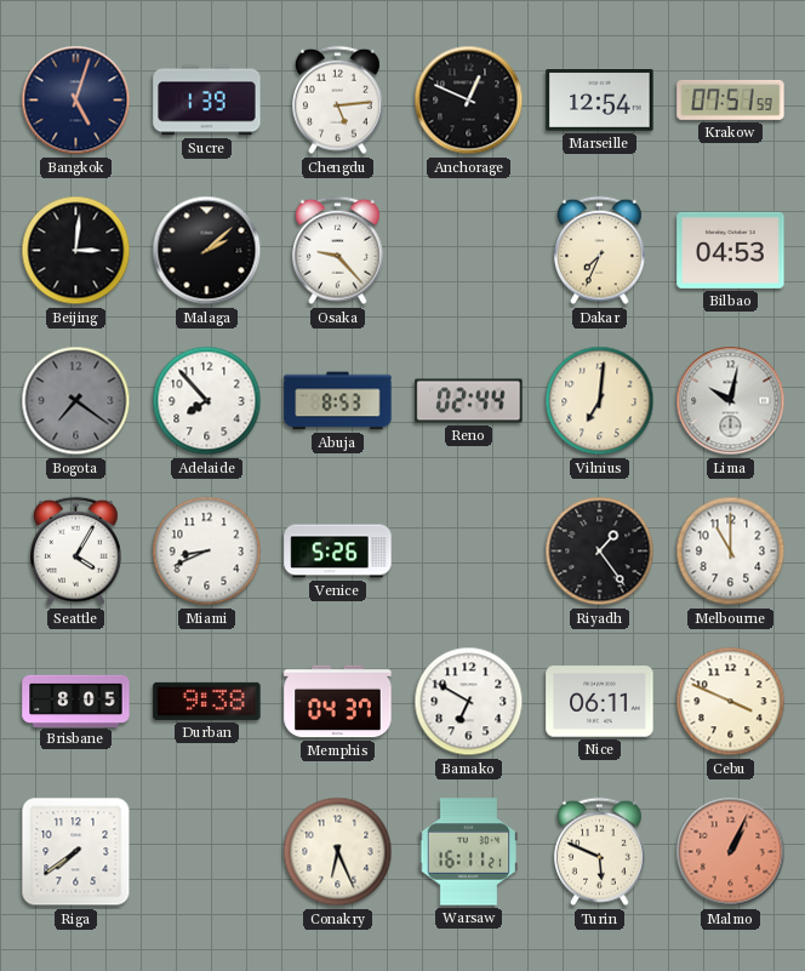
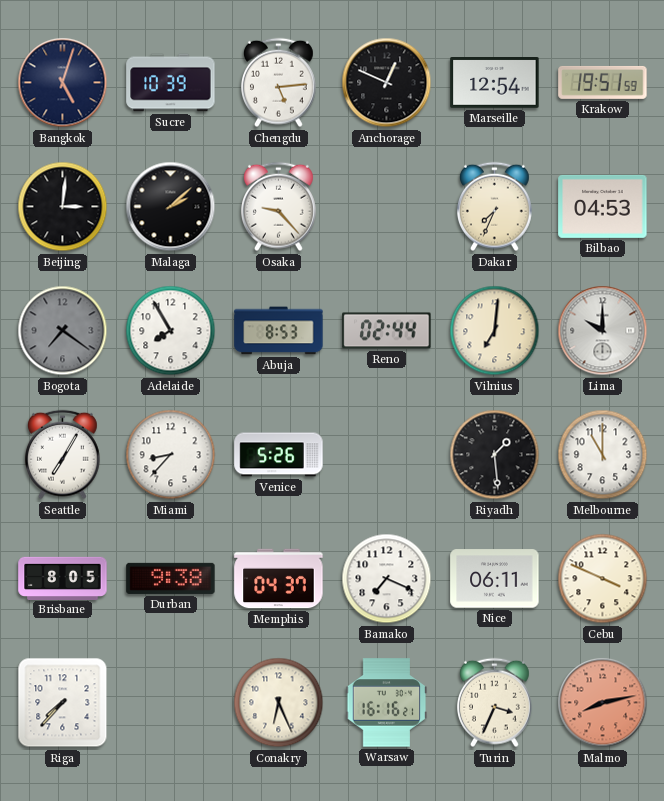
Sucre: 1:39 -> 10:39
Krakow: 07:51 -> 19:51
Adelaide: 7:53 -> 7:55
Lima: 10:02 -> 10:00
Seattle: 4:05 -> 7:05
Miami: 8:41 -> 8:37
Riyadh: 1:24 -> 1:29
Bamako: 6:50 -> 7:19
Riga: 7:39 -> 7:37
Warsaw: 16:11 -> 16:16
Turin: 5:49 -> 3:34
Malmo: 1:04 -> 8:13
